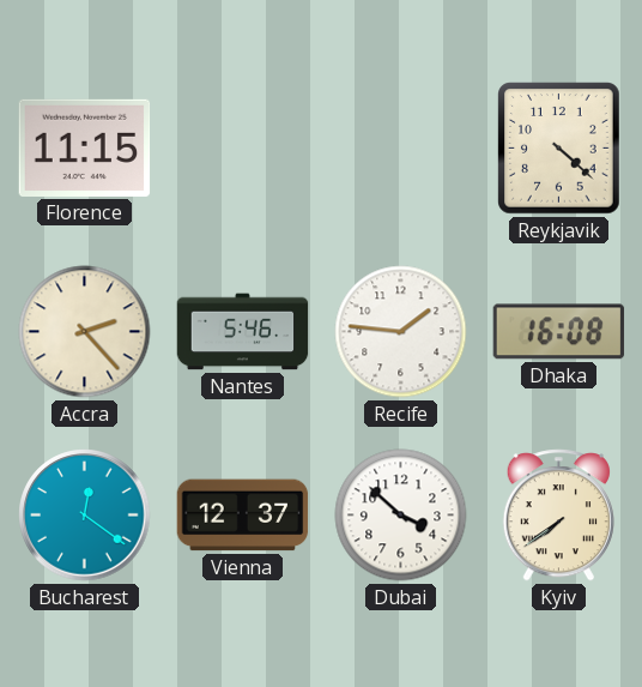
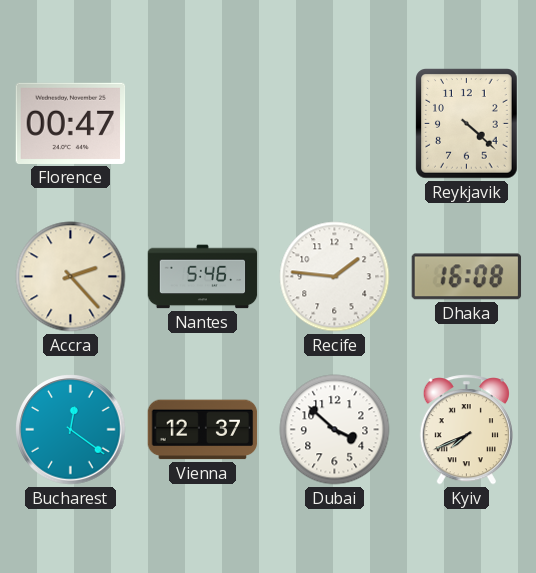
Florence: 11:15 -> 00:47
Kyiv: 7:39 -> 7:41
